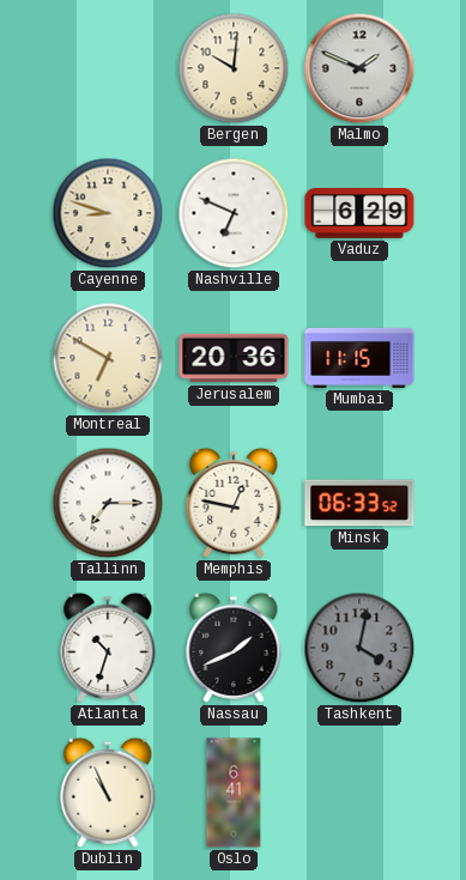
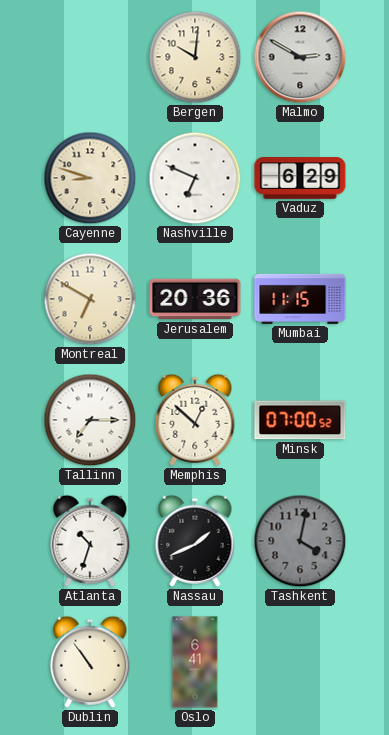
Malmo: 1:49 -> 2:50
Memphis: 12:47 -> 12:52
Minsk: 06:33 -> 07:00
Dublin: 10:56 -> 10:54
